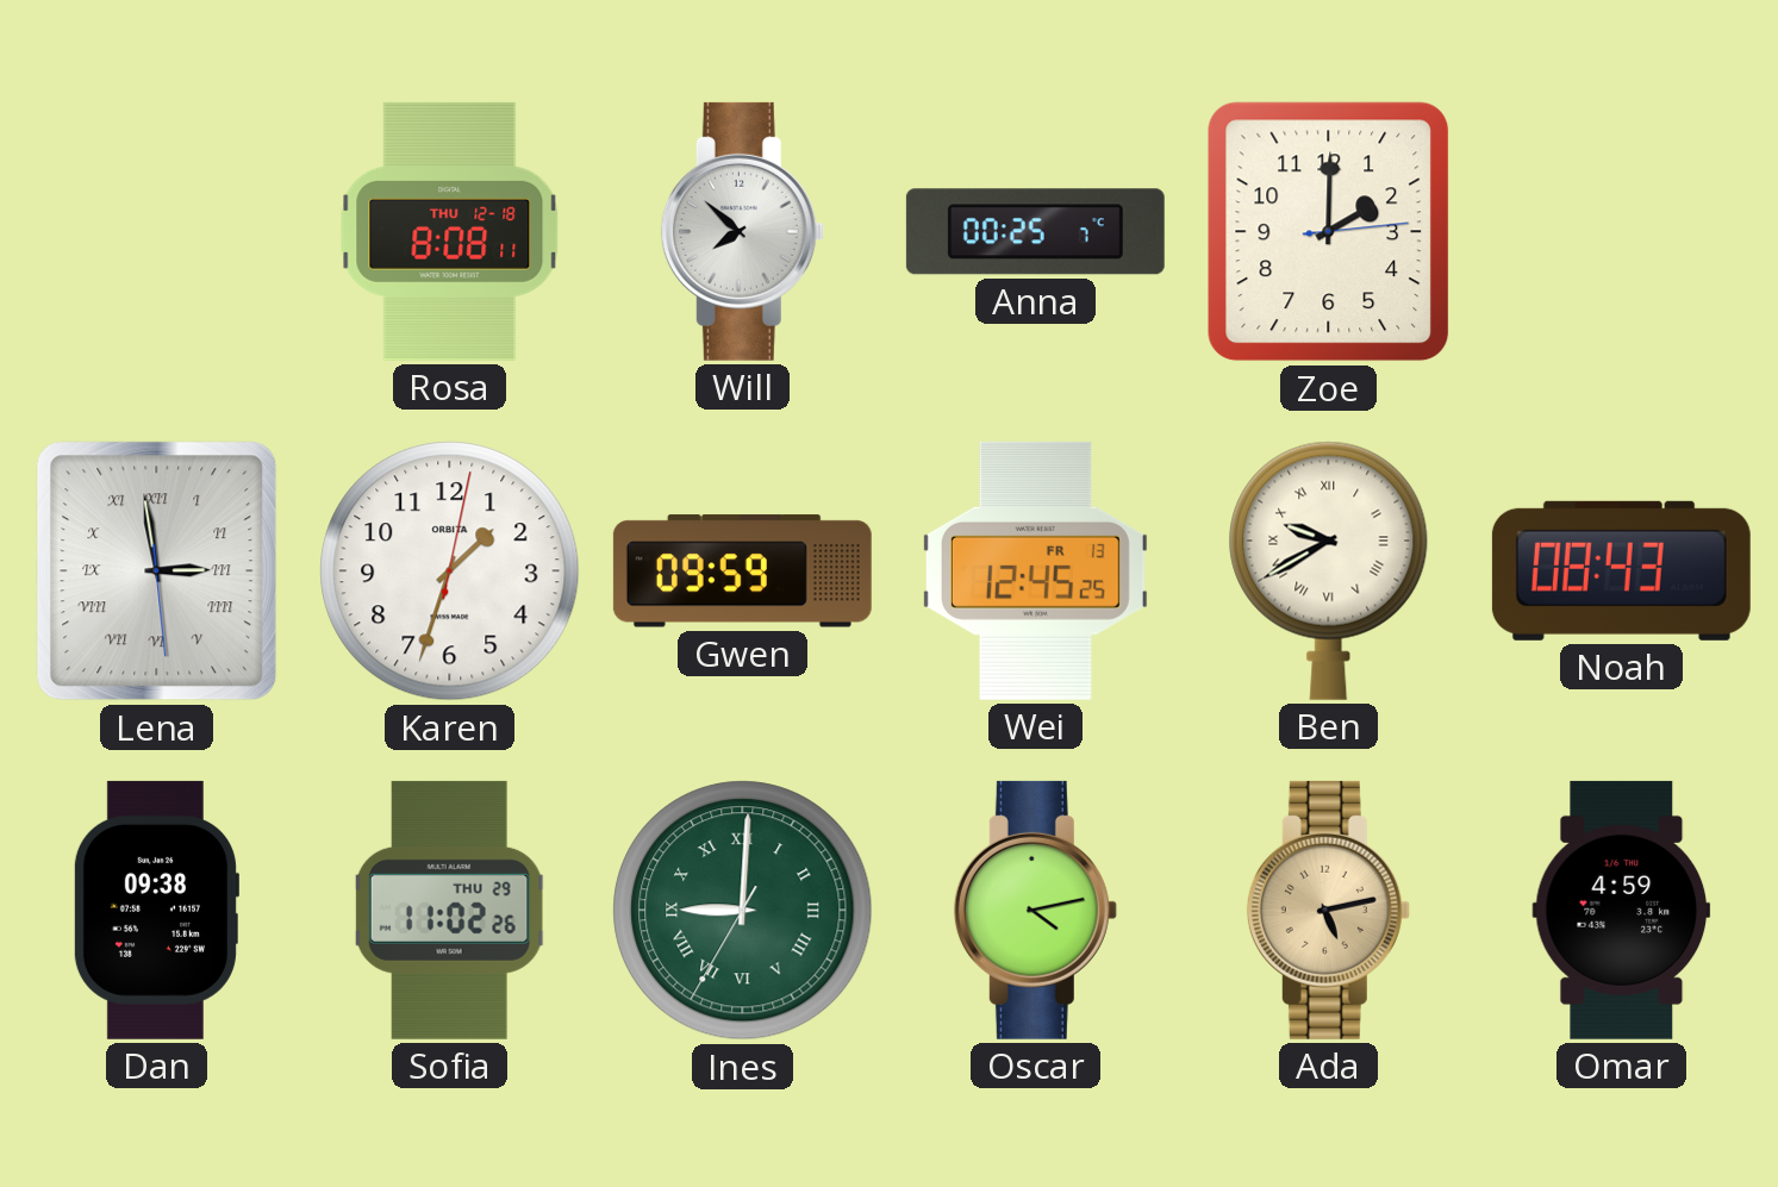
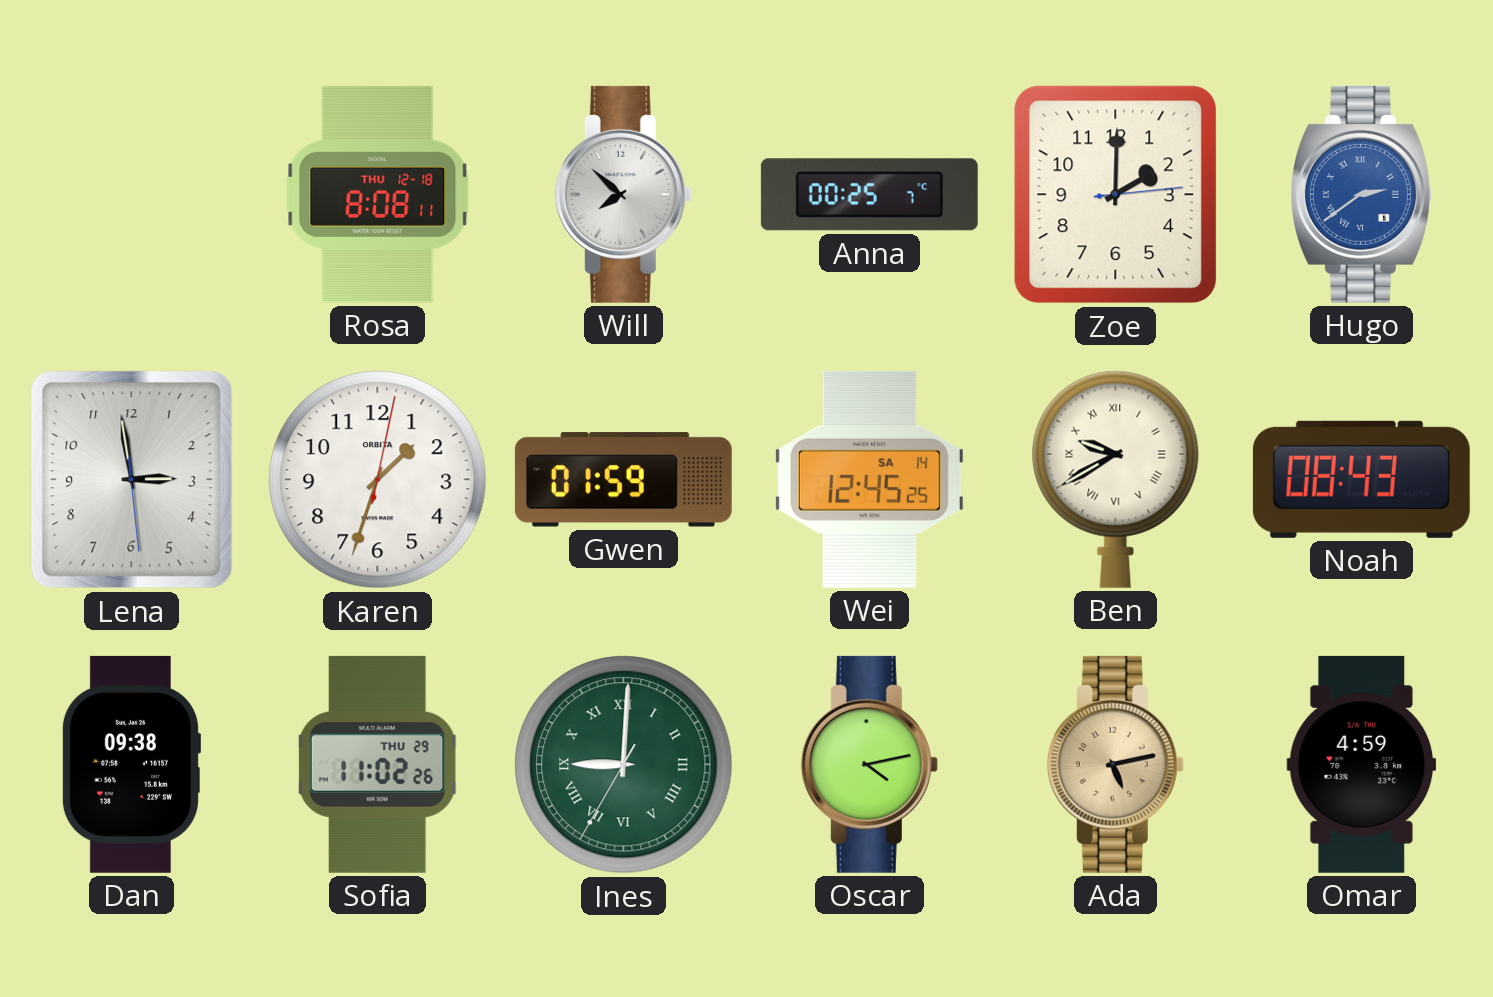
Hugo: none -> 2:39
Lena numerals: Roman -> Arabic
Gwen: 09:59 -> 01:59
Wei date: FR 13 -> SA 14
